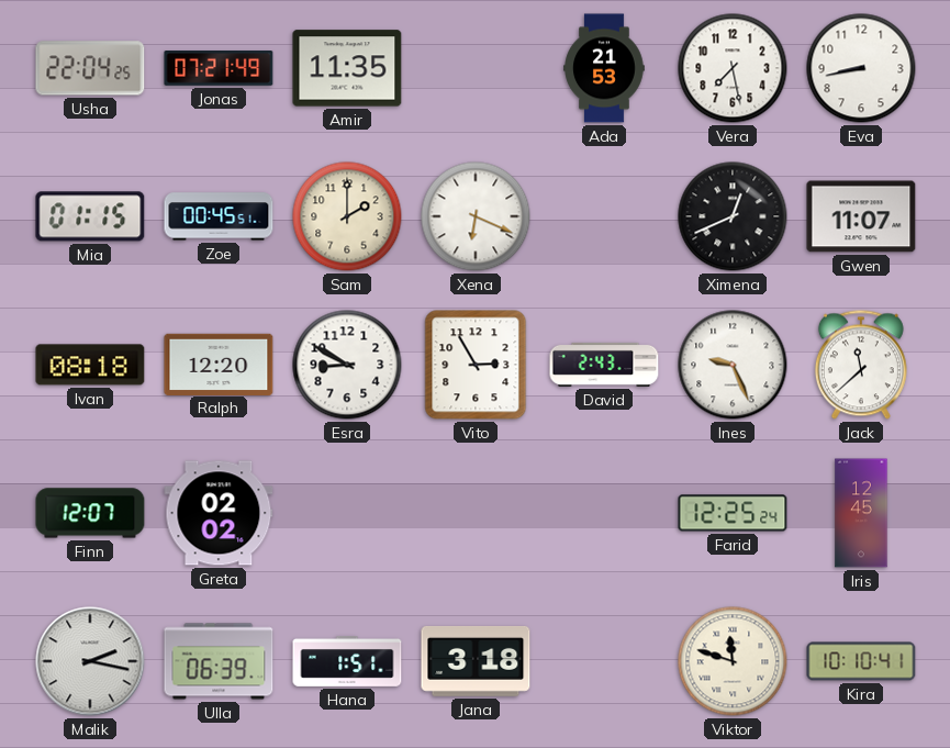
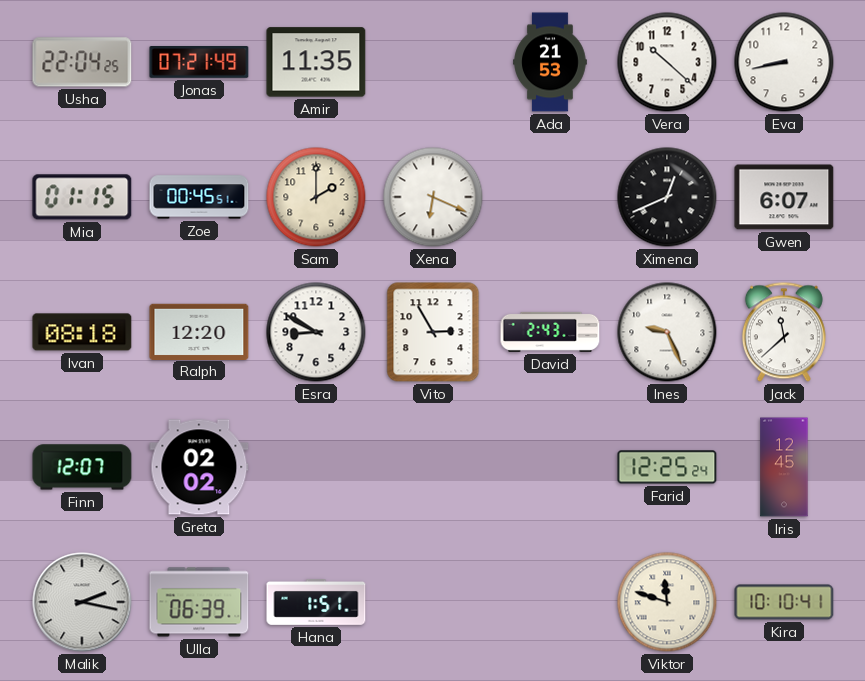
Vera: 7:28 -> 10:22
Gwen: 11:07 -> 6:07
Jana: 3:18 -> none
